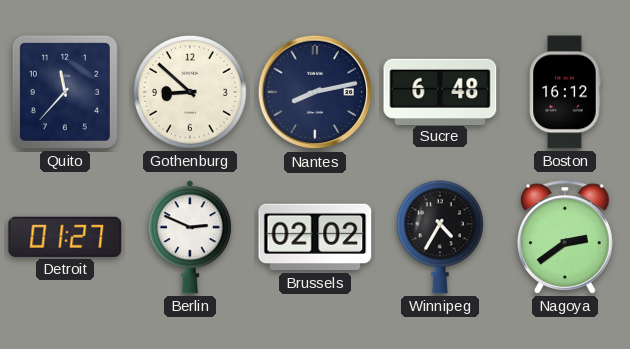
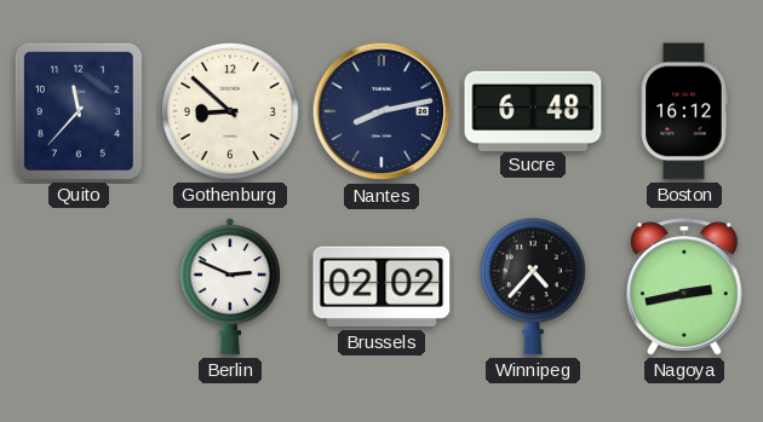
Detroit: 01:27 -> none
Winnipeg: 4:35 -> 4:37
Nagoya: 2:39 -> 2:43
